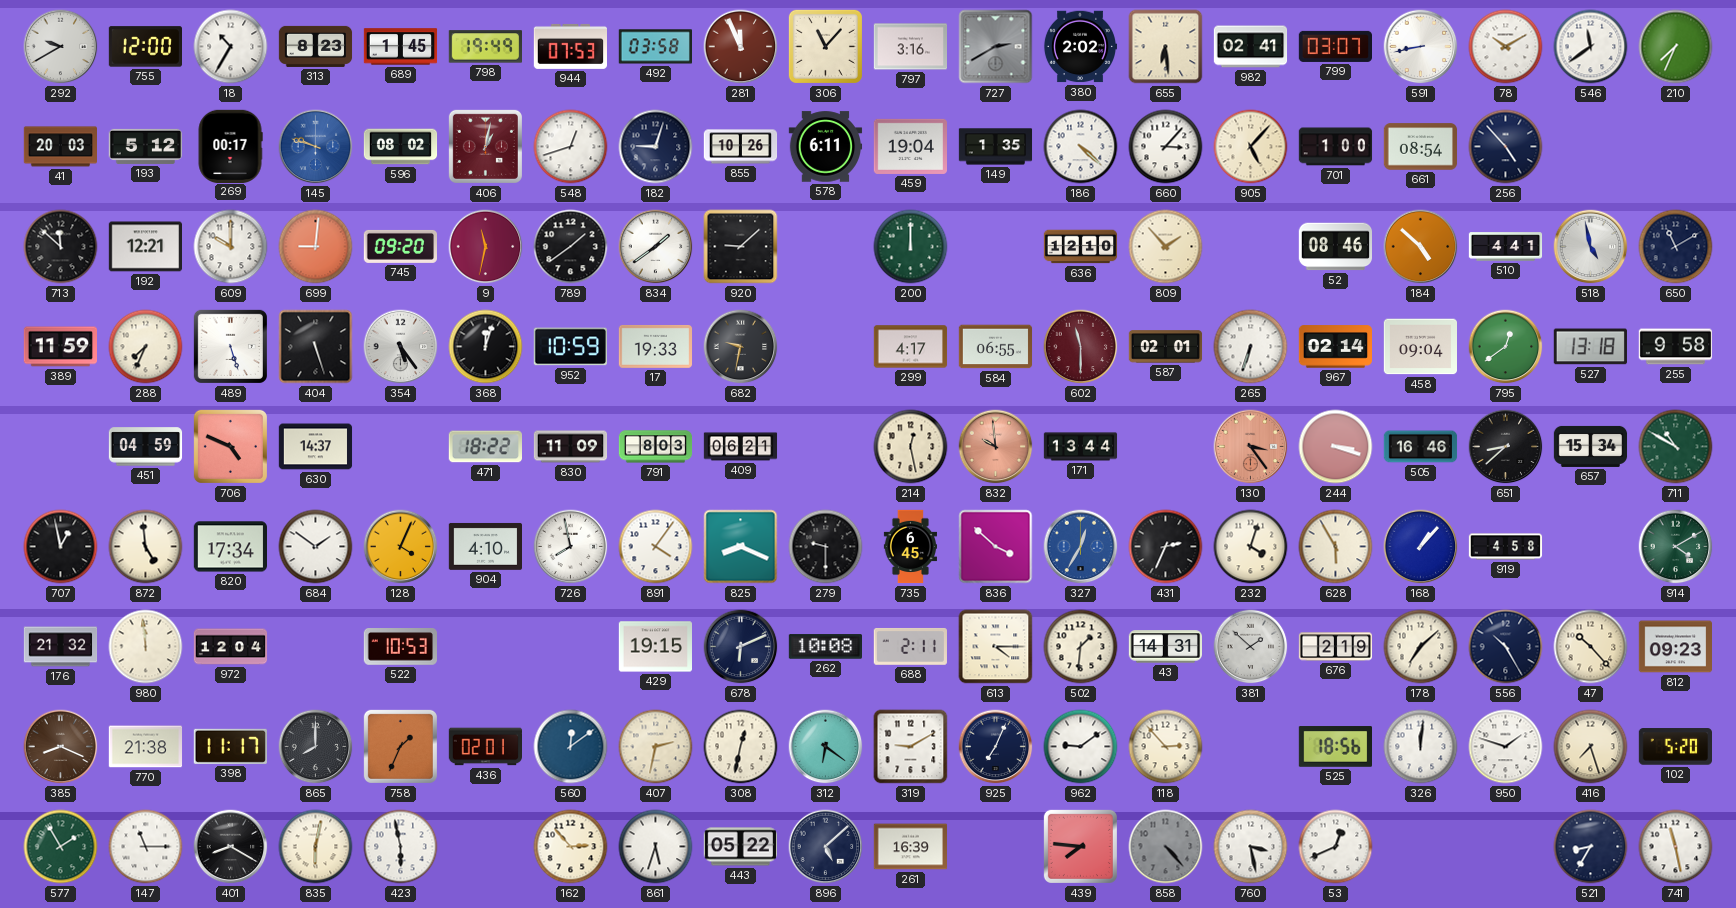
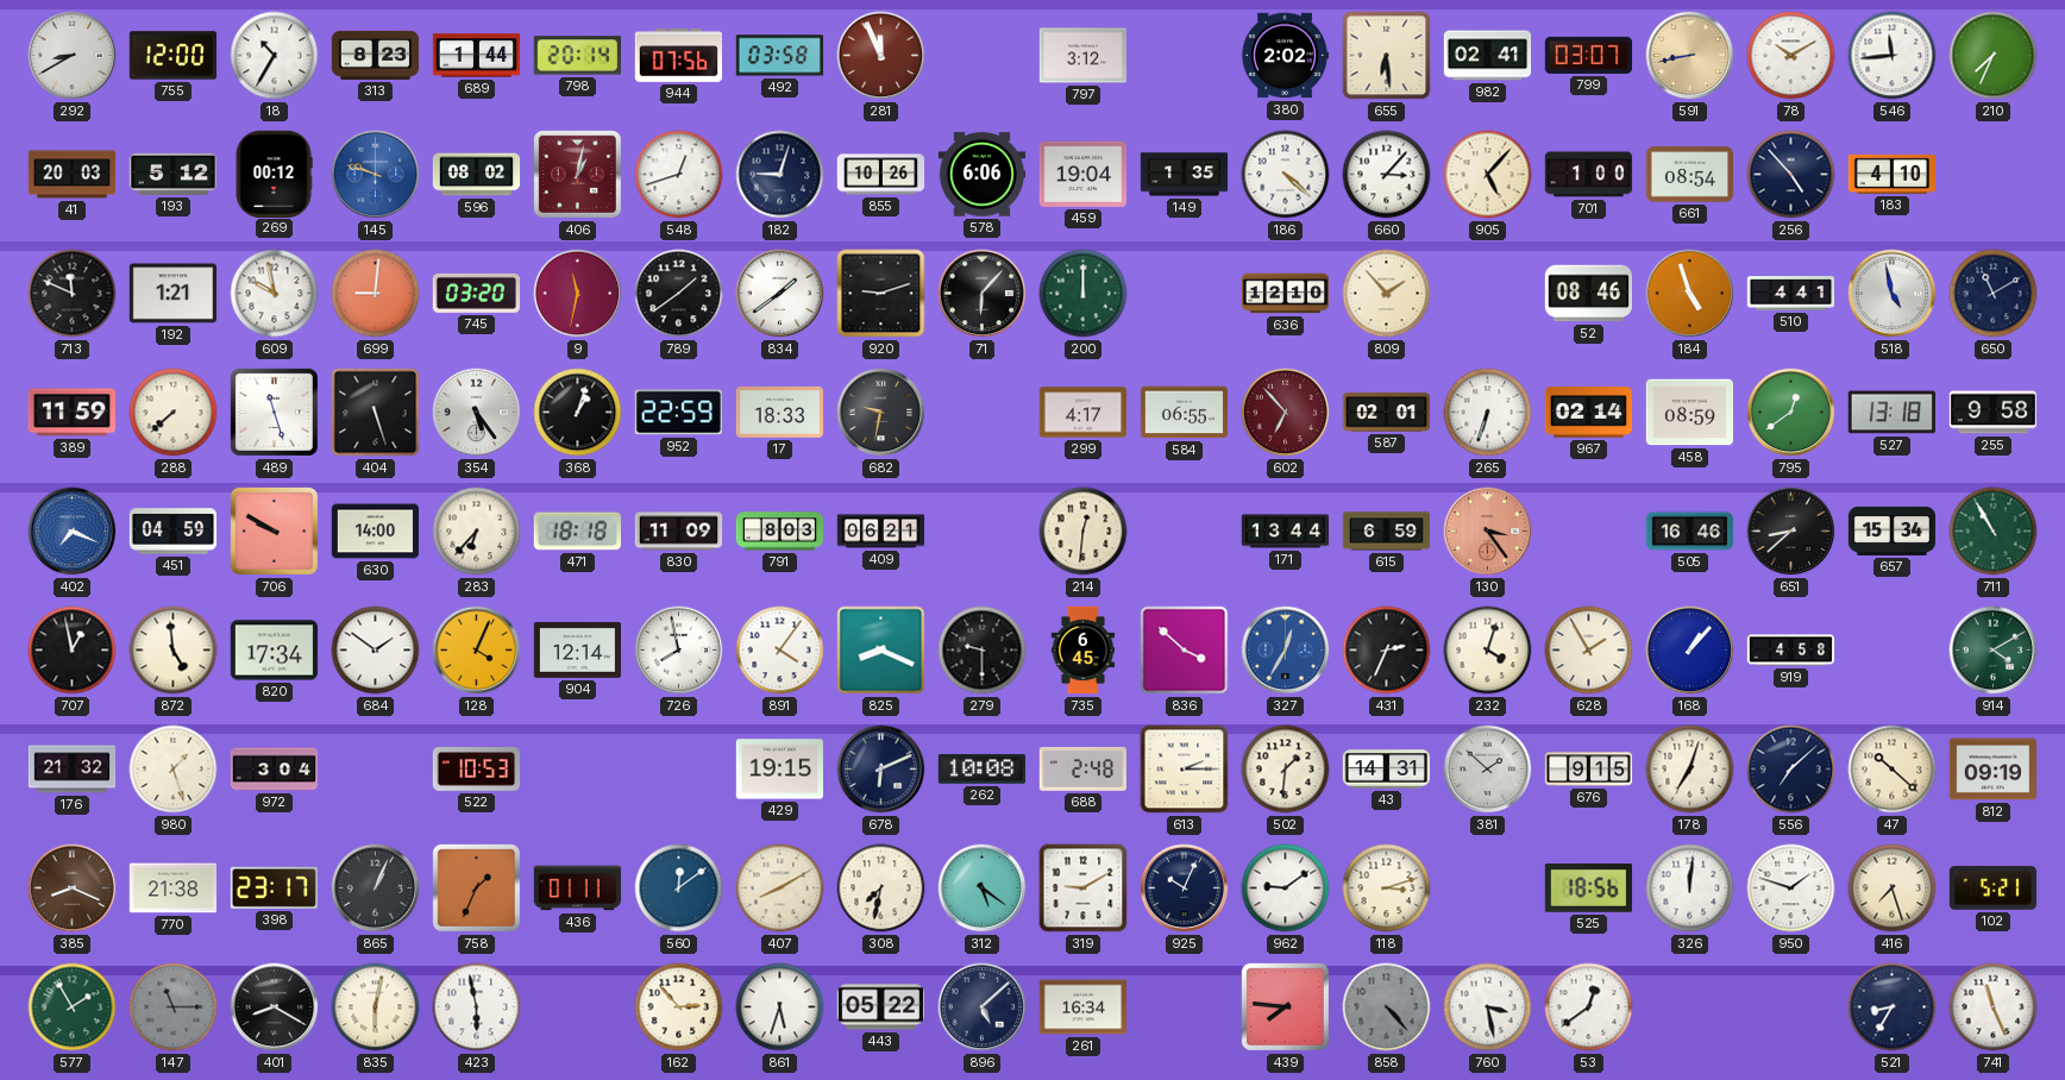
292: 9:40 -> 8:40
689: 1:45 -> 1:44
798: 19:49 -> 20:14
944: 07:53 -> 07:56
306: 11:07 -> none
797: 3:16 -> 3:12
727: 2:40 -> none
591 dial: white -> champagne
546: 11:39 -> 11:44
269: 00:17 -> 00:12
578: 6:11 -> 6:06
183: none -> 4:10
713: 11:52 -> 11:49
192: 12:21 -> 1:21
609: 10:00 -> 9:58
745: 09:20 -> 03:20
920: 9:08 -> 9:12
71: none -> 6:07
184: 4:52 -> 4:57
288: 7:34 -> 7:38
489: 5:27 -> 11:27
368: 12:03 -> 1:03
952: 10:59 -> 22:59
17: 19:33 -> 18:33
602: 11:30 -> 6:53
458: 09:04 -> 08:59
402: none -> 7:19
706: 4:49 -> 9:50
630: 14:37 -> 14:00
283: none -> 6:37
471: 18:22 -> 18:18
214: 12:28 -> 12:31
832: 9:59 -> none
615: none -> 6:59
244: 3:18 -> none
711: 10:50 -> 10:55
904: 4:10 -> 12:14
628: 5:55 -> 1:55
980: 11:59 -> 1:27
972: 12:04 -> 3:04
688: 2:11 -> 2:48
613: 4:15 -> 2:15
676: 2:19 -> 9:15
178: 7:08 -> 7:03
556: 10:25 -> 7:08
47: 10:23 -> 10:22
812: 09:23 -> 09:19
398: 11:17 -> 23:17
865: 8:00 -> 1:04
436: 02:01 -> 01:11
407: 2:32 -> 8:10
308: 12:32 -> 7:32
312: 6:21 -> 5:21
925: 7:04 -> 10:04
118: 2:53 -> 3:12
102: 5:20 -> 5:21
147 dial: white -> grey
261: 16:39 -> 16:34
53: 12:41 -> 12:39
741: 11:28 -> 11:26
